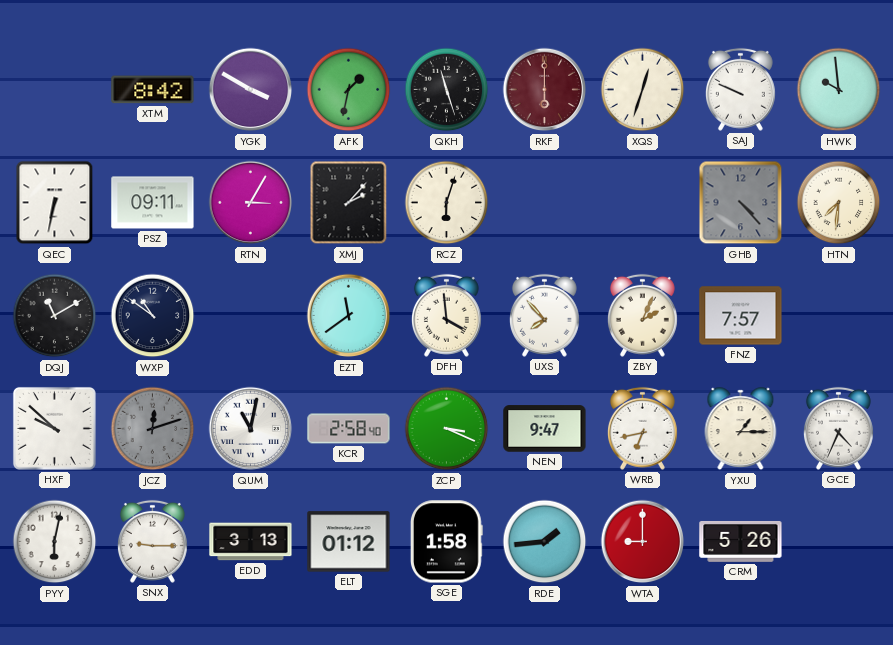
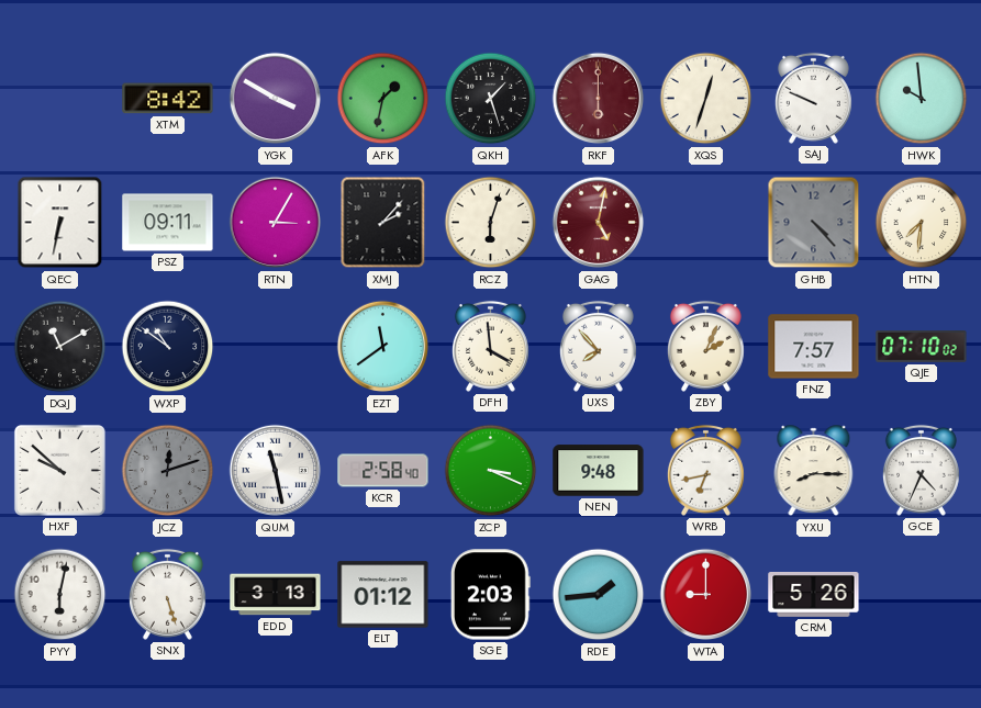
QKH: 11:27 -> 1:27
GAG: none -> 5:02
QJE: none -> 07:10
QUM: 11:02 -> 11:28
NEN: 9:47 -> 9:48
YXU: 1:15 -> 8:15
SNX: 9:15 -> 5:27
SGE: 1:58 -> 2:03
